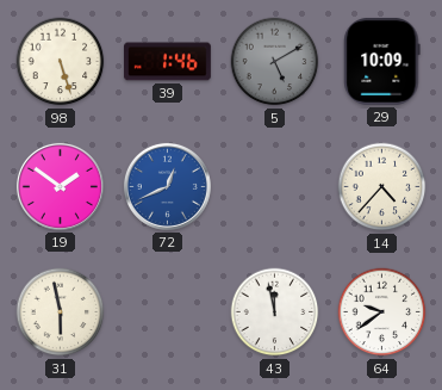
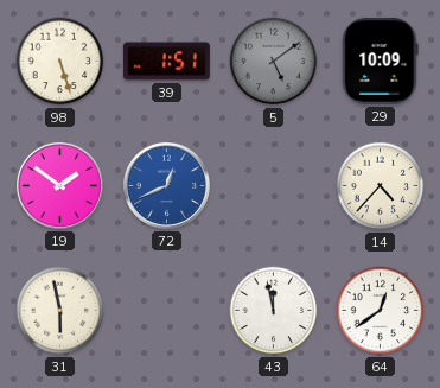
39: 1:46 -> 1:51
5: 5:10 -> 5:09
64: 9:39 -> 12:39
